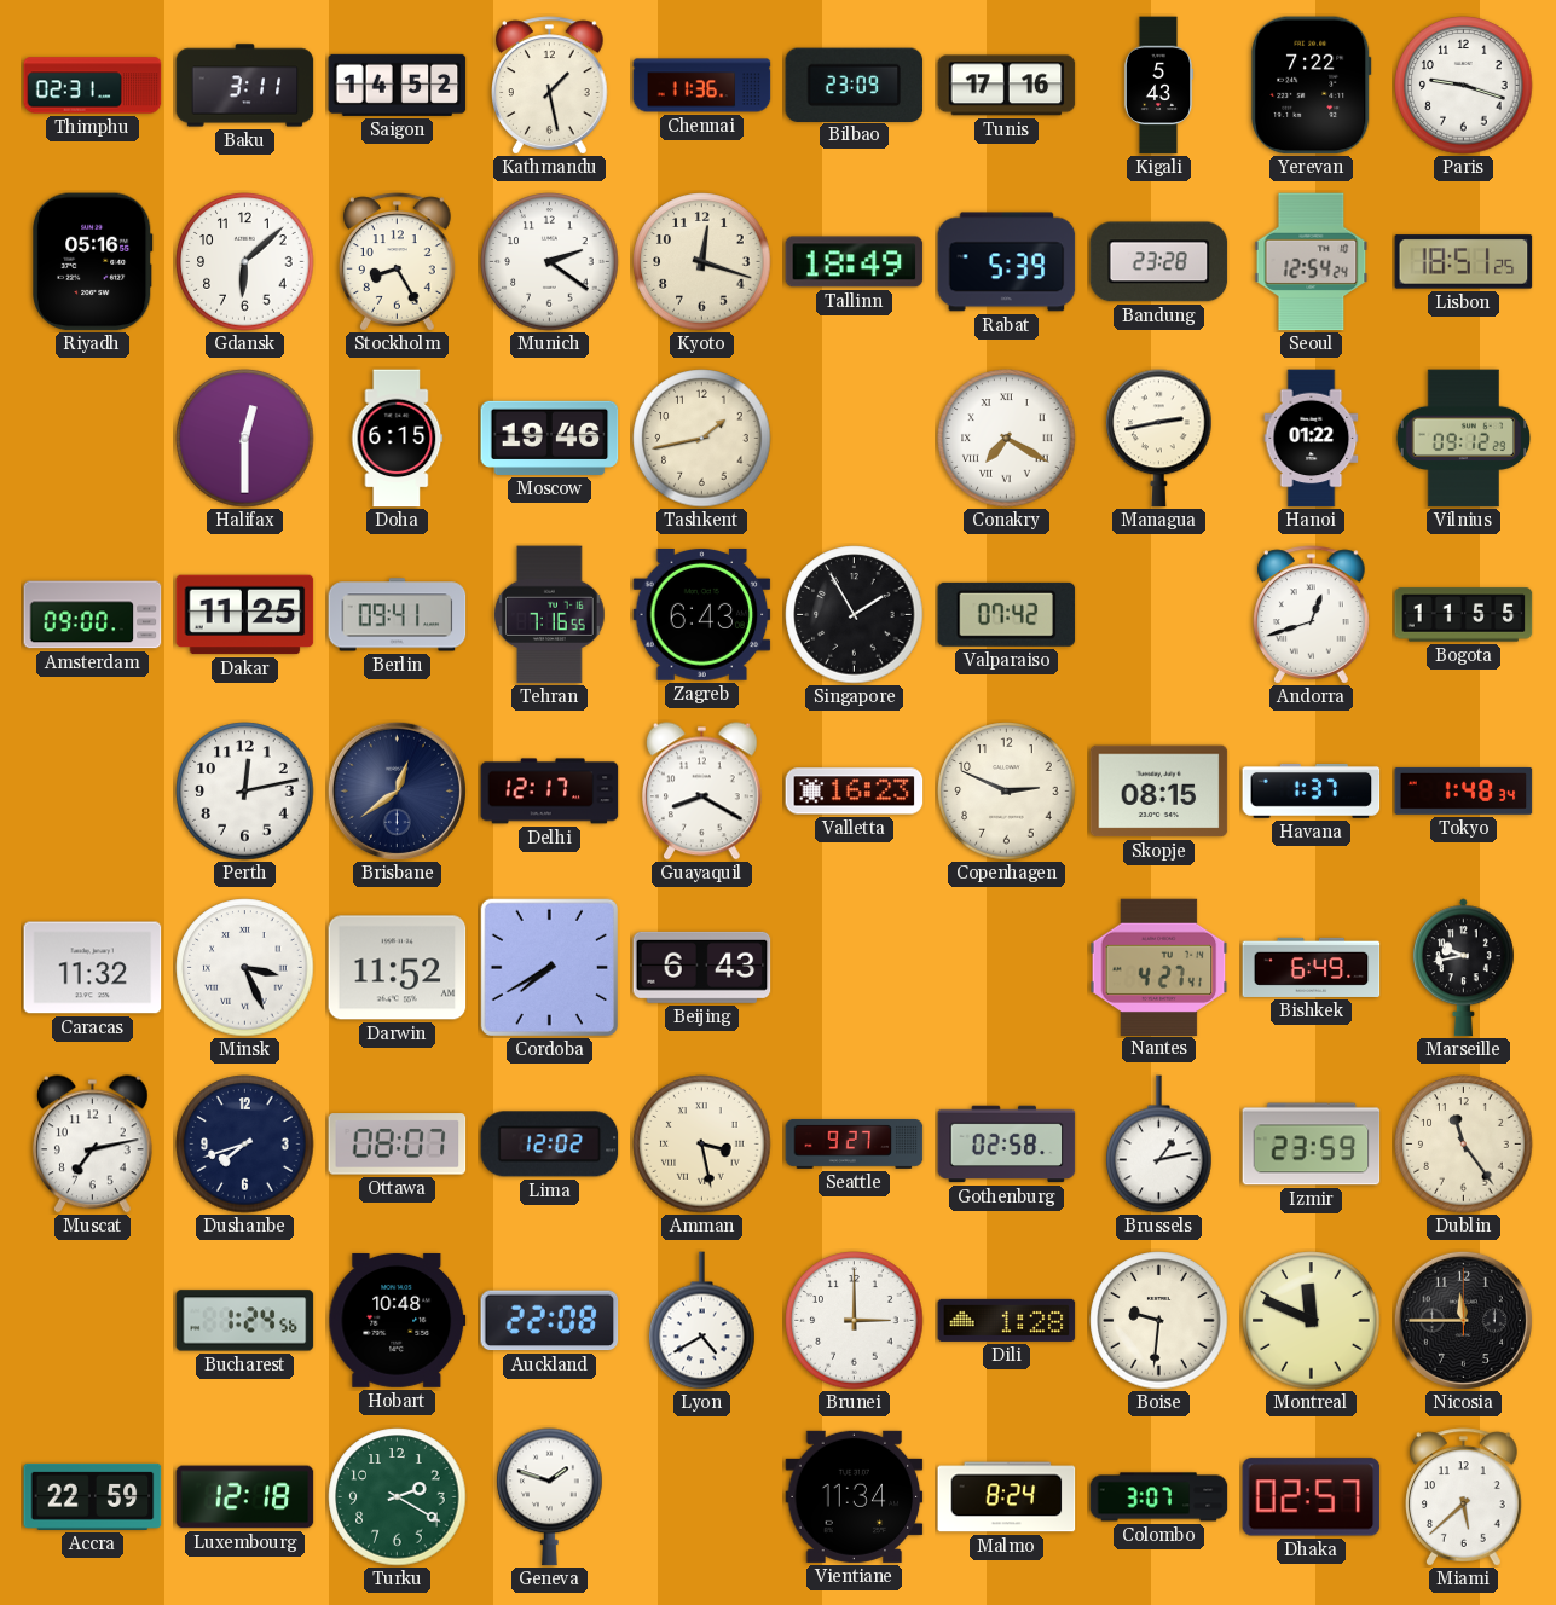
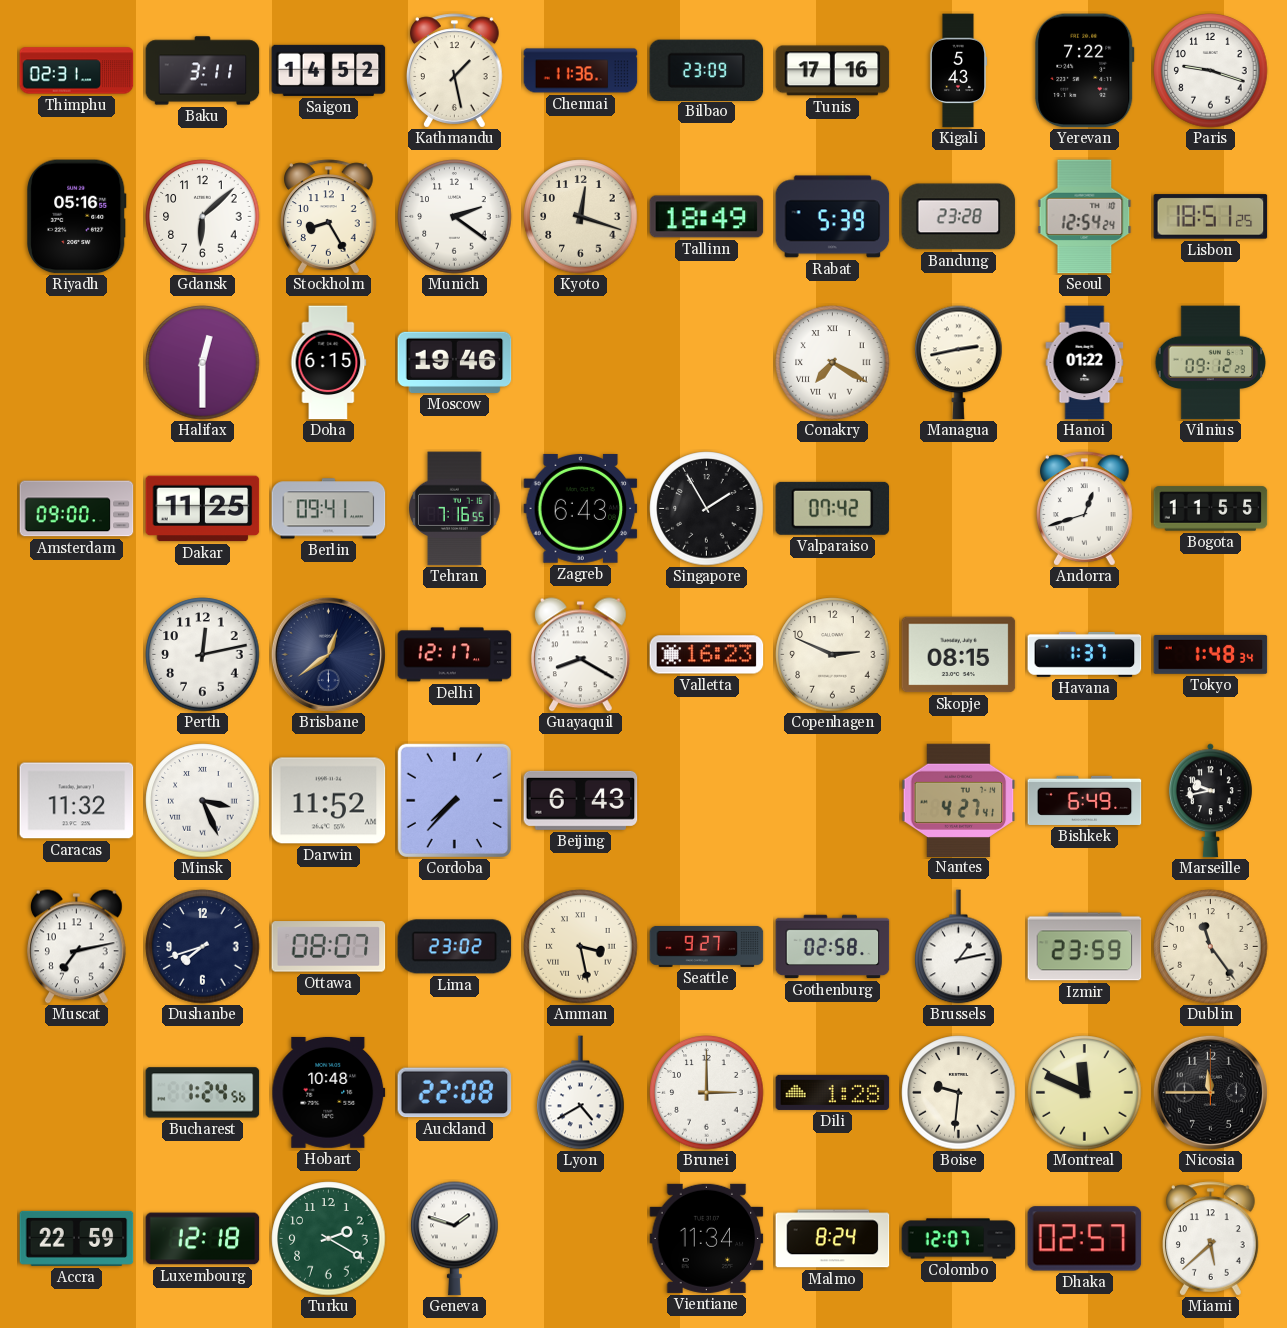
Tashkent: 1:43 -> none
Cordoba: 7:40 -> 7:37
Lima: 12:02 -> 23:02
Colombo: 3:07 -> 12:07
